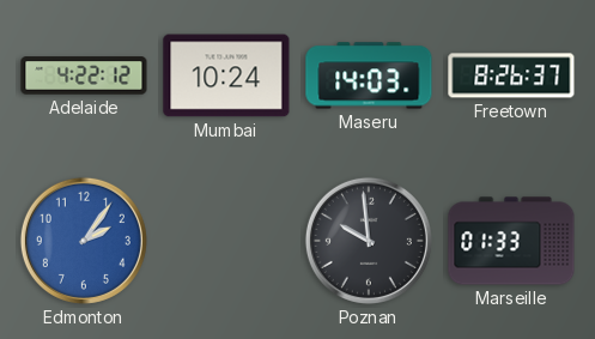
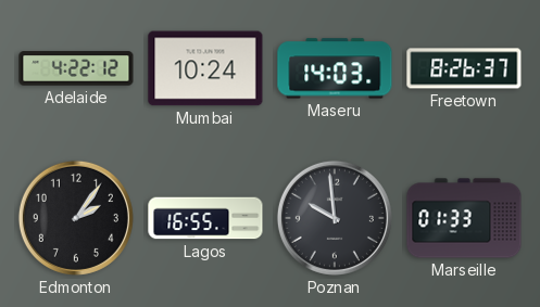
Edmonton dial: blue -> black
Lagos: none -> 16:55
